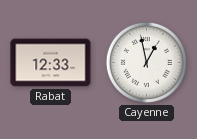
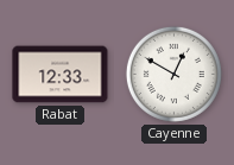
Cayenne: 12:58 -> 12:50
